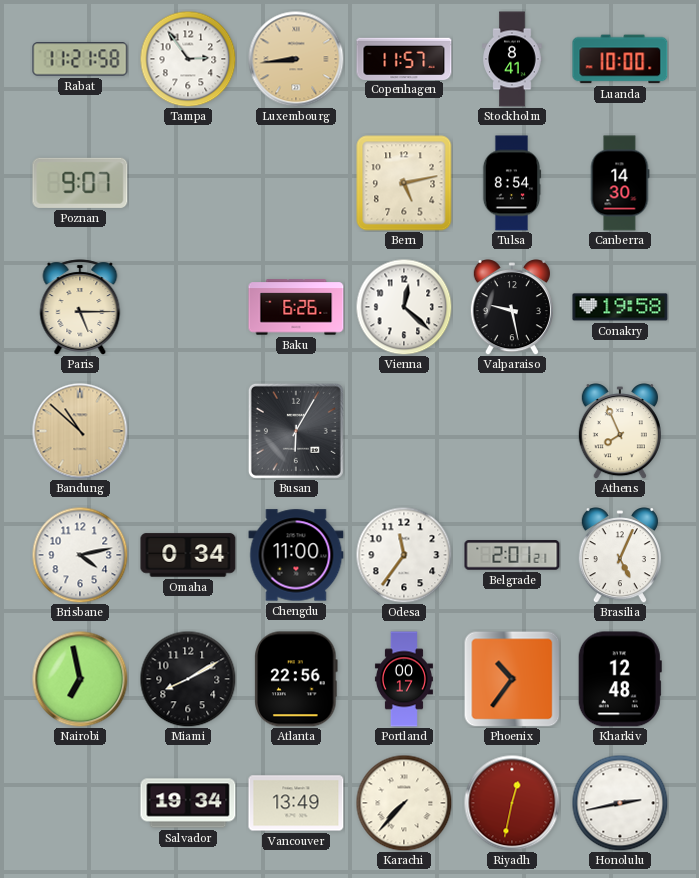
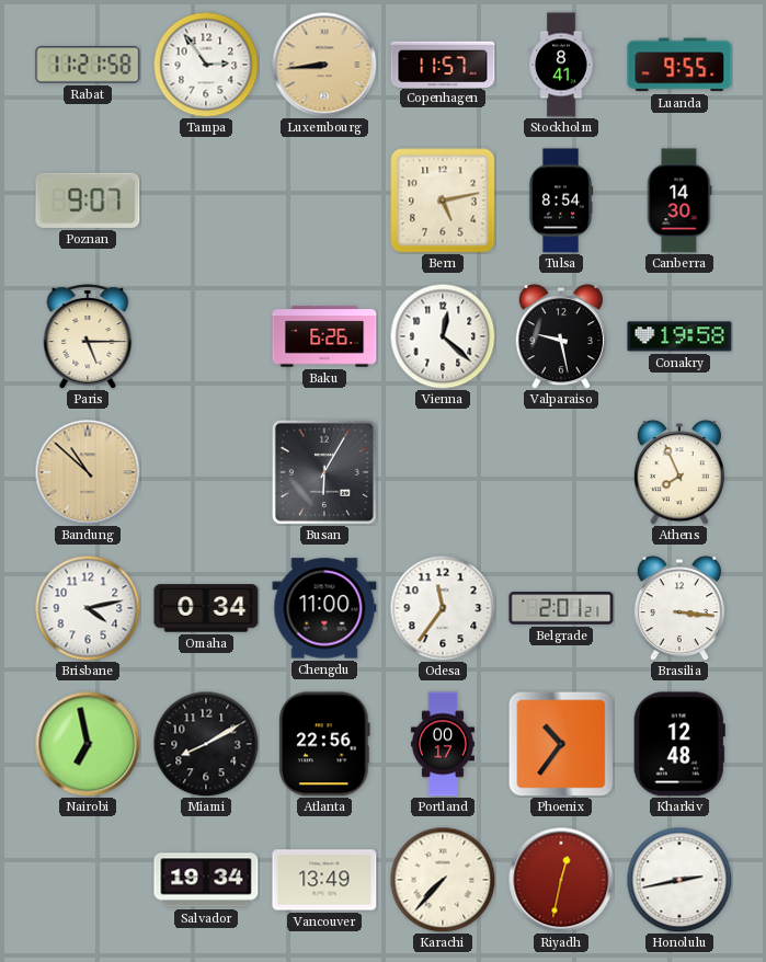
Luanda: 10:00 -> 9:55
Brasilia: 5:04 -> 3:16
